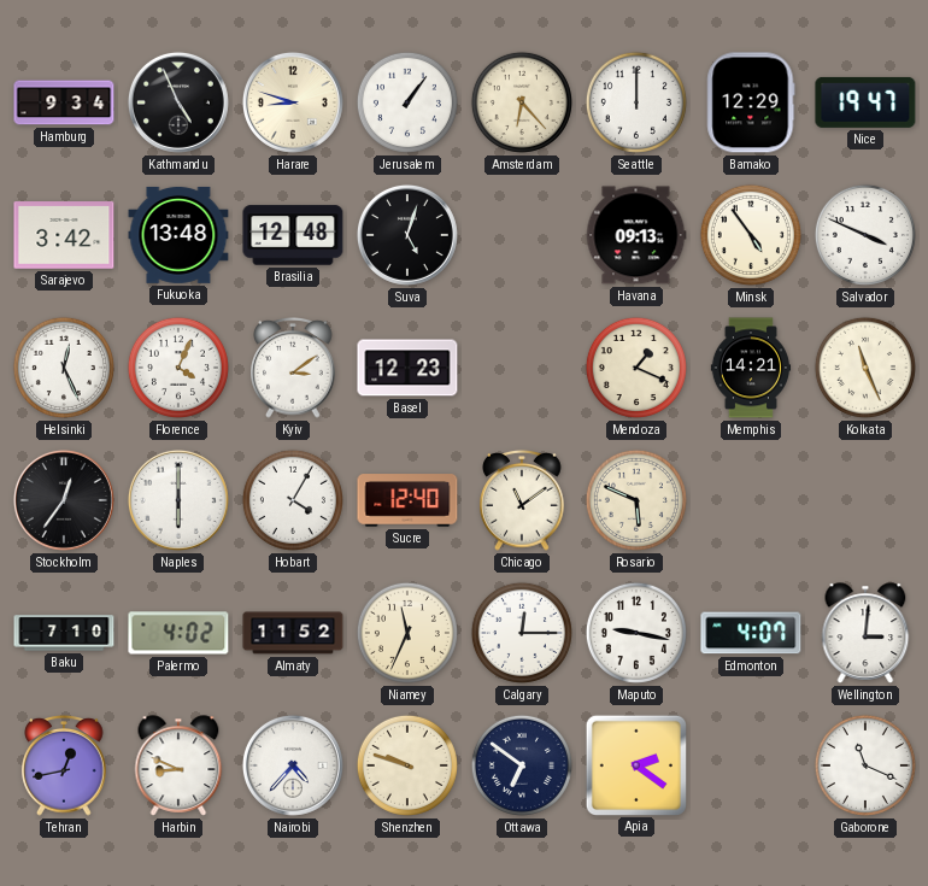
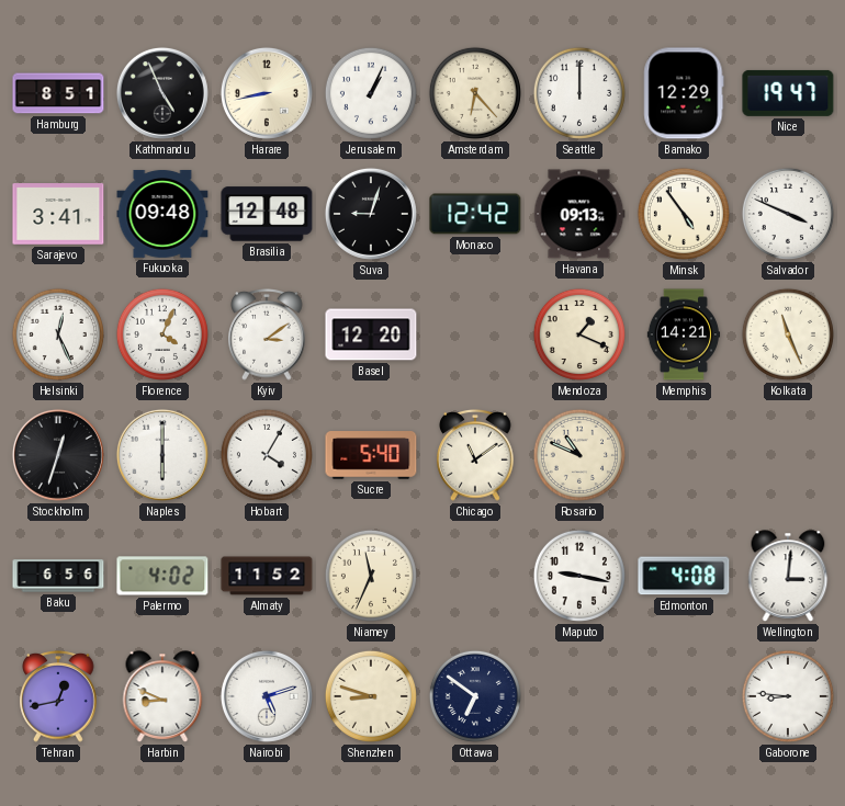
Hamburg: 9:34 -> 8:51
Harare: 8:48 -> 8:43
Jerusalem: 1:06 -> 1:04
Sarajevo: 3:42 -> 3:41
Fukuoka: 13:48 -> 09:48
Suva: 5:03 -> 9:03
Monaco: none -> 12:42
Basel: 12:23 -> 12:20
Stockholm: 12:36 -> 12:33
Sucre: 12:40 -> 5:40
Rosario: 5:49 -> 10:49
Baku: 7:10 -> 6:56
Calgary: 12:15 -> none
Edmonton: 4:07 -> 4:08
Nairobi: 4:37 -> 5:12
Shenzhen: 9:48 -> 8:48
Apia: 2:21 -> none
Gaborone: 11:19 -> 8:46
